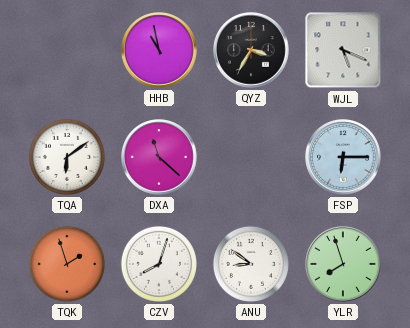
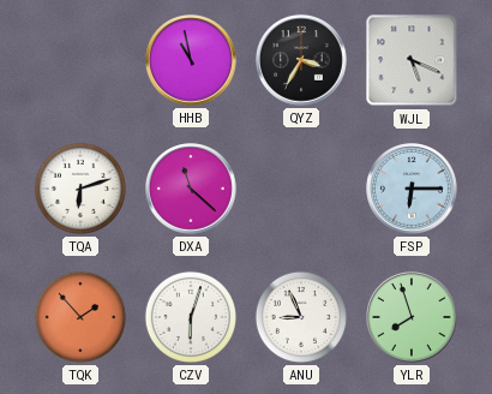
TQA: 6:09 -> 6:12
TQK: 1:57 -> 1:53
CZV: 8:03 -> 6:03
ANU: 8:51 -> 8:56
